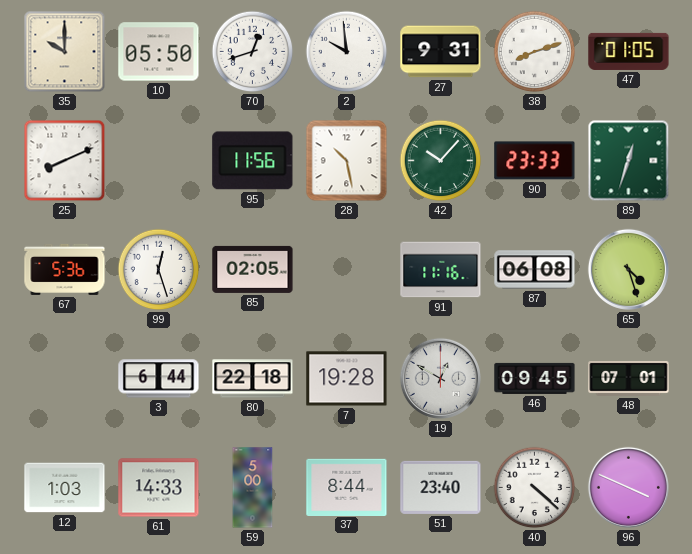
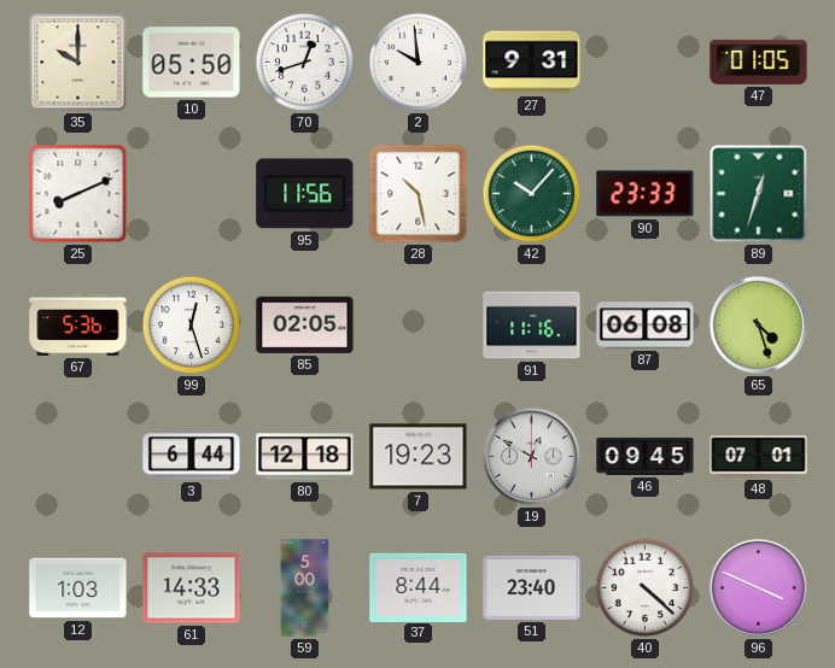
38: 8:12 -> none
80: 22:18 -> 12:18
7: 19:28 -> 19:23
